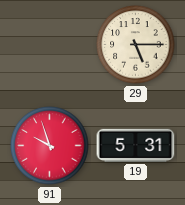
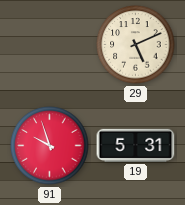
29: 5:15 -> 5:11
